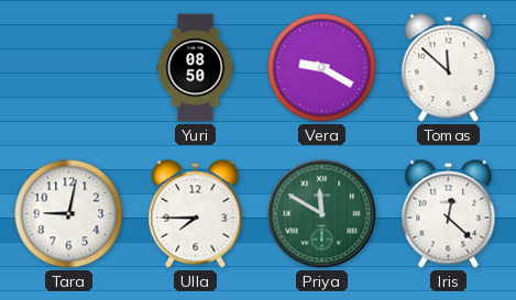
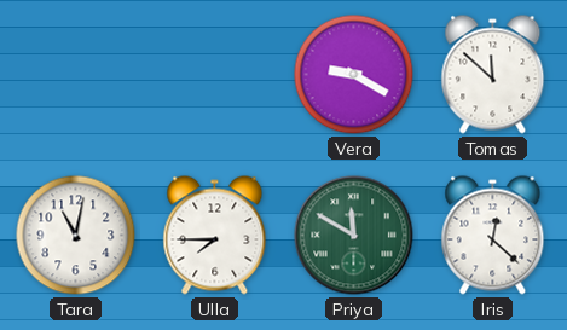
Yuri: 08:50 -> none
Tara: 9:02 -> 11:02
